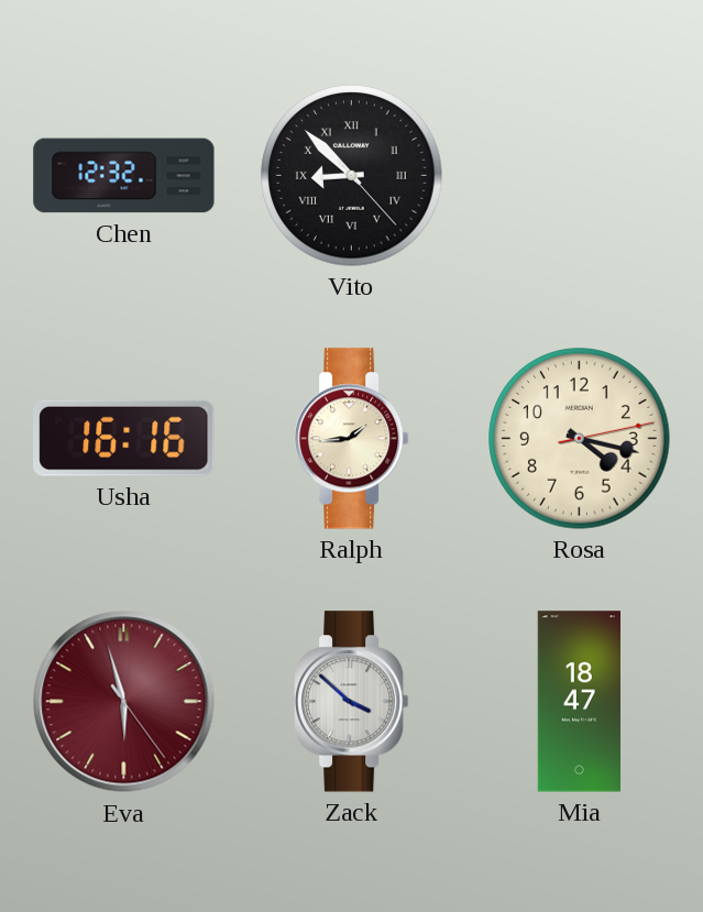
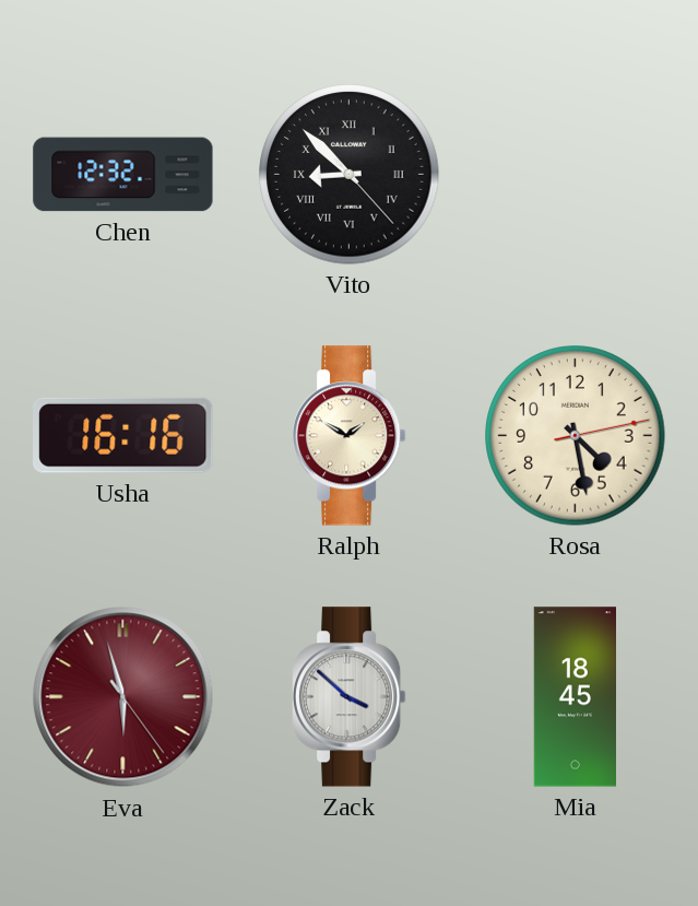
Ralph: 1:44 -> 1:50
Rosa: 4:17 -> 4:28
Mia: 18:47 -> 18:45
